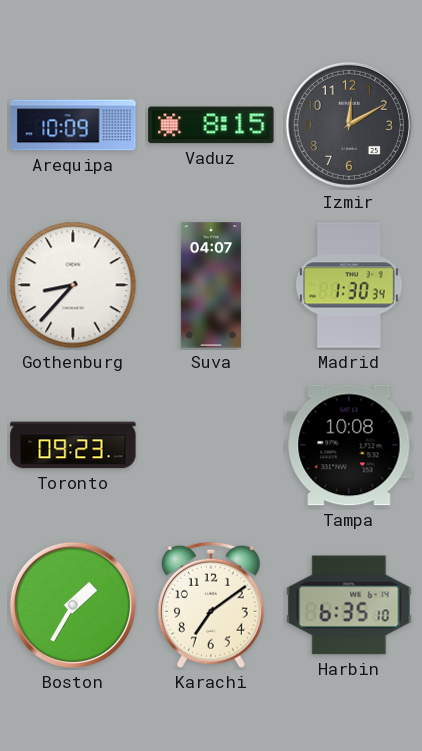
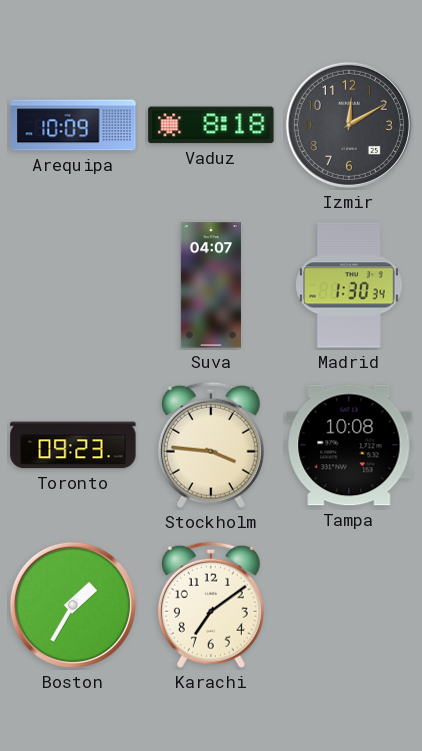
Vaduz: 8:15 -> 8:18
Gothenburg: 8:37 -> none
Stockholm: none -> 3:46
Harbin: 6:35 -> none
